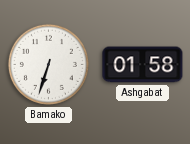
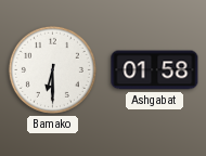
Bamako: 6:33 -> 6:30
